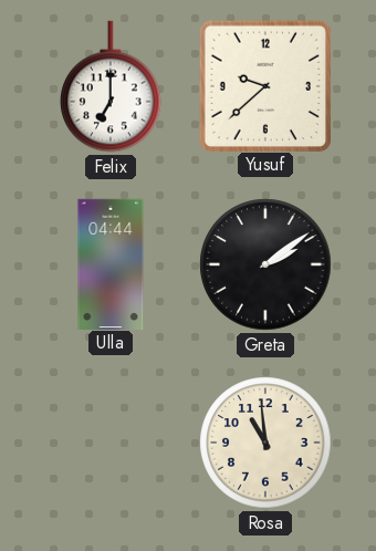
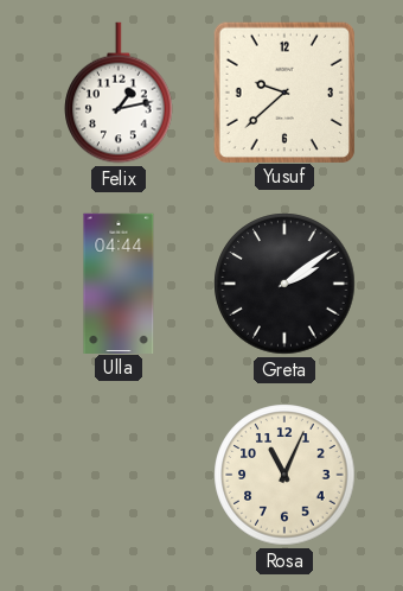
Felix: 7:00 -> 1:13
Rosa: 10:59 -> 11:04
